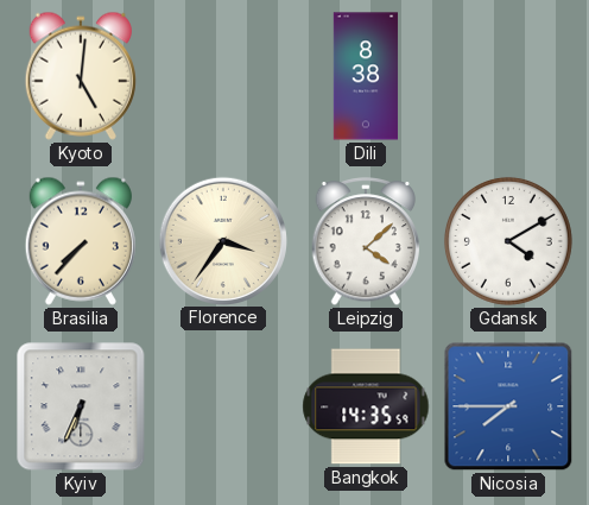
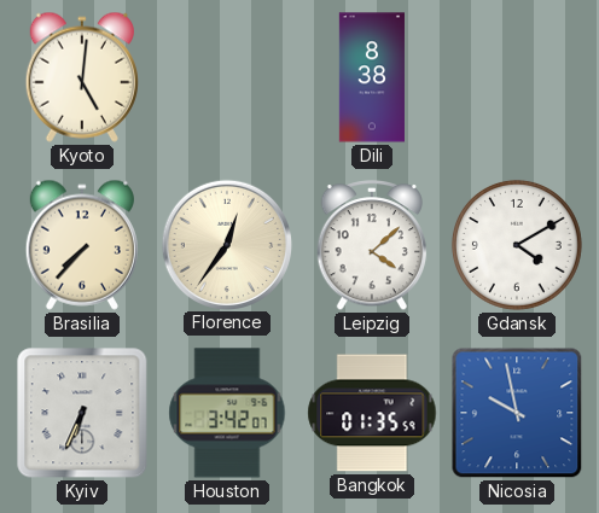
Florence: 3:36 -> 12:36
Houston: none -> 3:42
Bangkok: 14:35 -> 01:35
Nicosia: 7:45 -> 9:58
